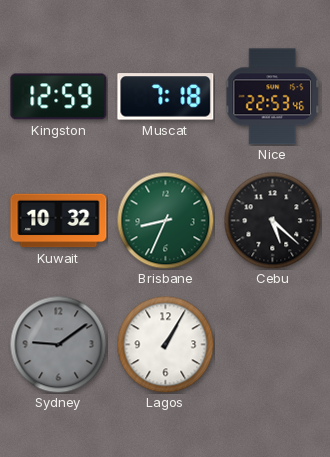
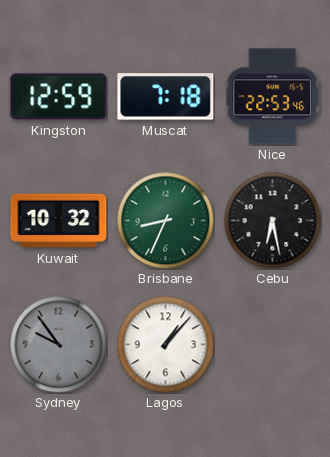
Cebu: 5:22 -> 6:28
Sydney: 9:09 -> 9:54
Lagos: 1:05 -> 1:07
